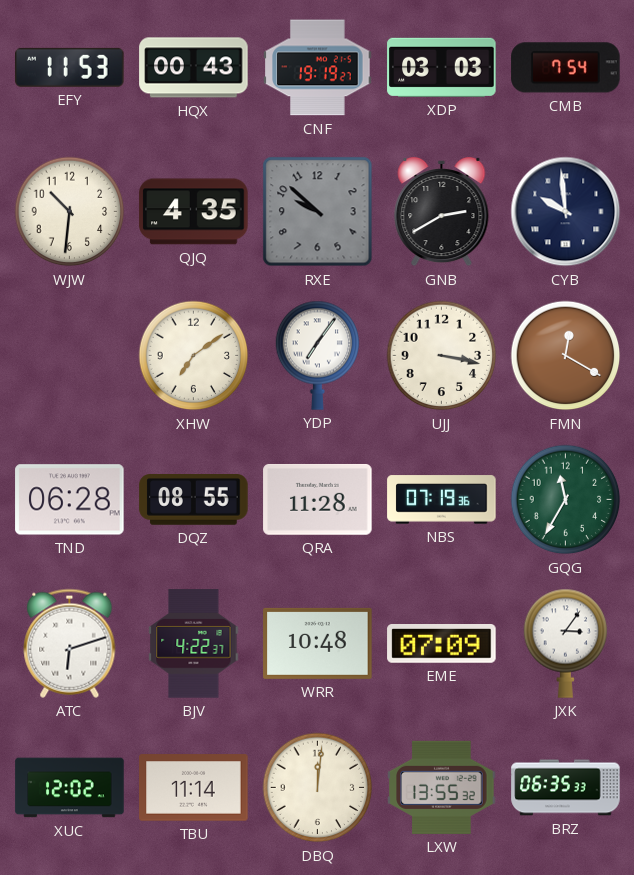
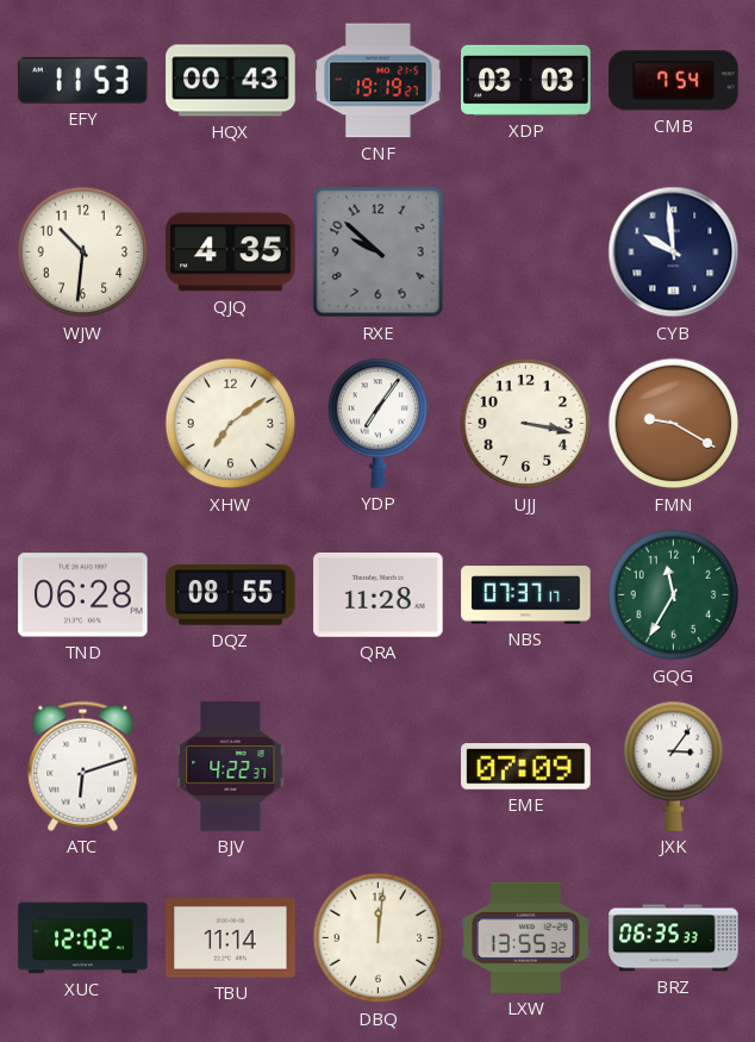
GNB: 2:40 -> none
FMN: 12:20 -> 9:20
NBS: 07:19 -> 07:37
WRR: 10:48 -> none
